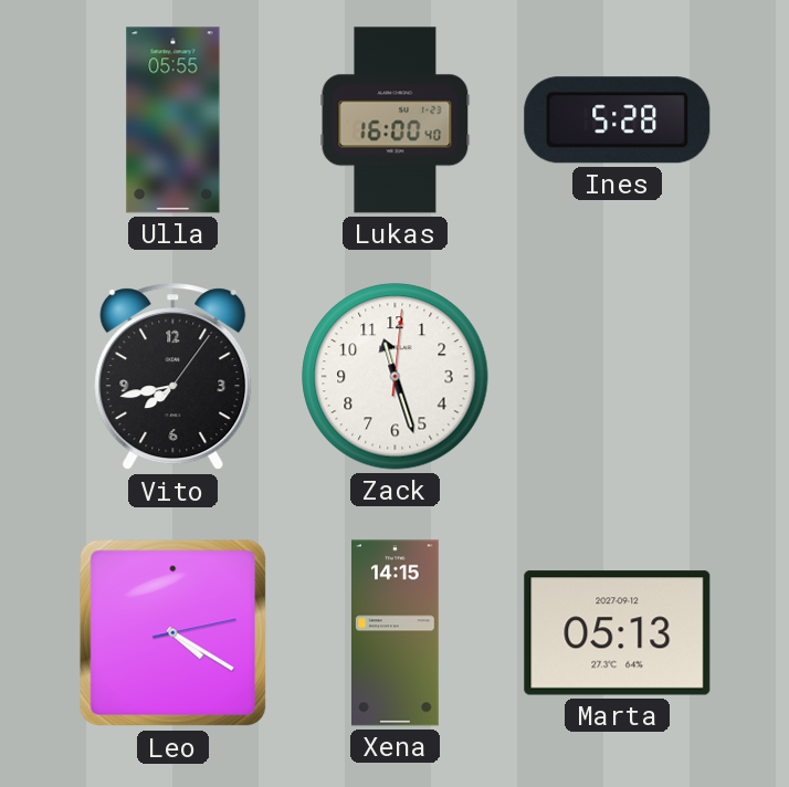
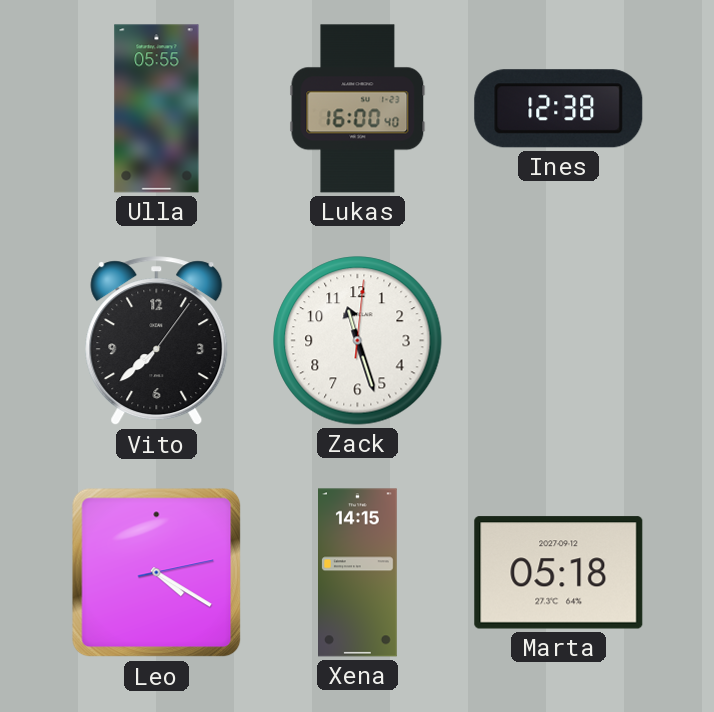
Ines: 5:28 -> 12:38
Vito: 7:43 -> 7:38
Marta: 05:13 -> 05:18
